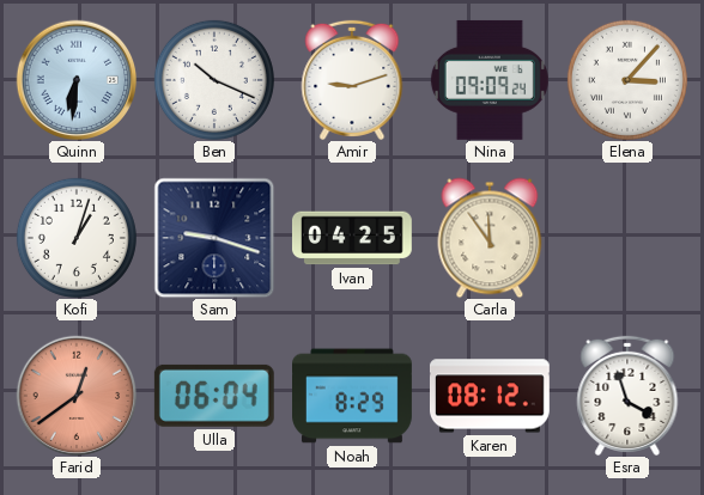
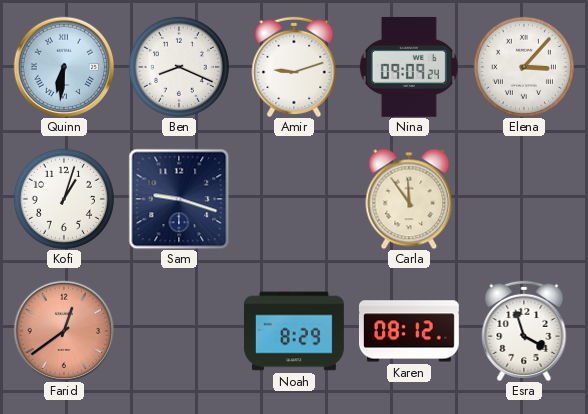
Ben: 10:19 -> 8:19
Ivan: 04:25 -> none
Ulla: 06:04 -> none
